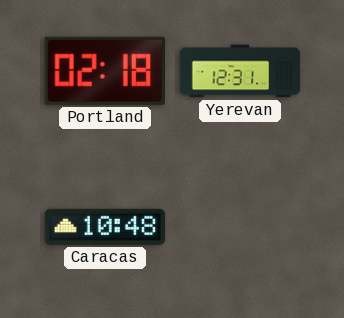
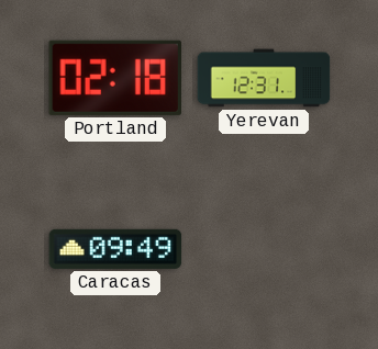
Caracas: 10:48 -> 09:49
